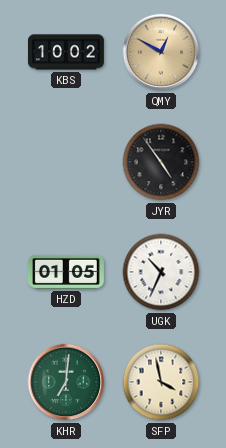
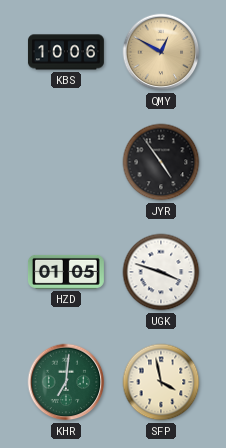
KBS: 10:02 -> 10:06
UGK: 10:34 -> 3:48
